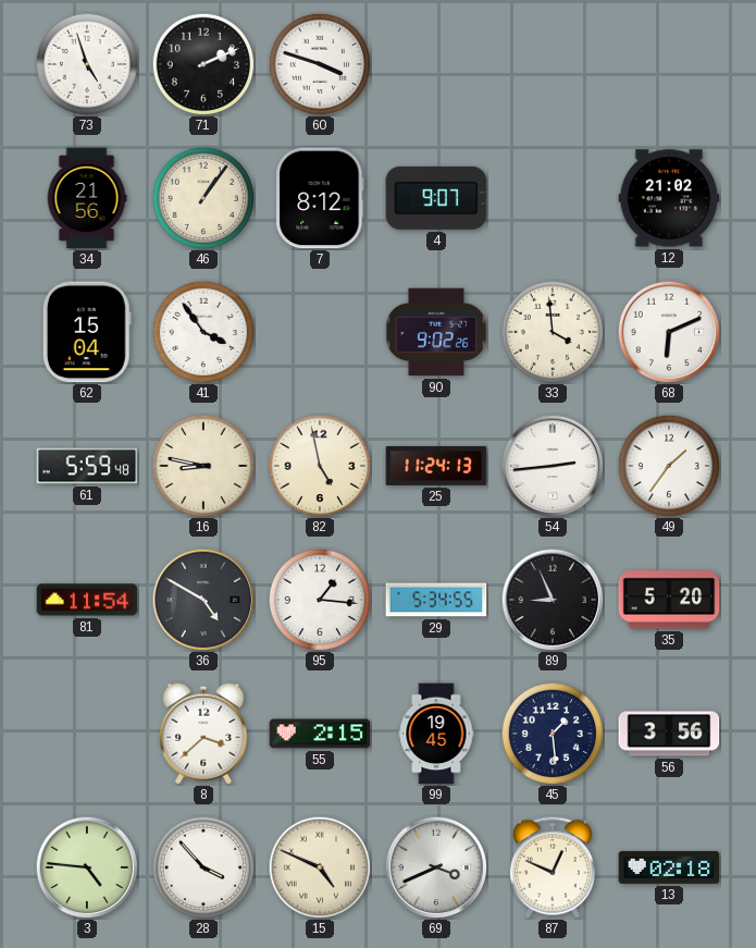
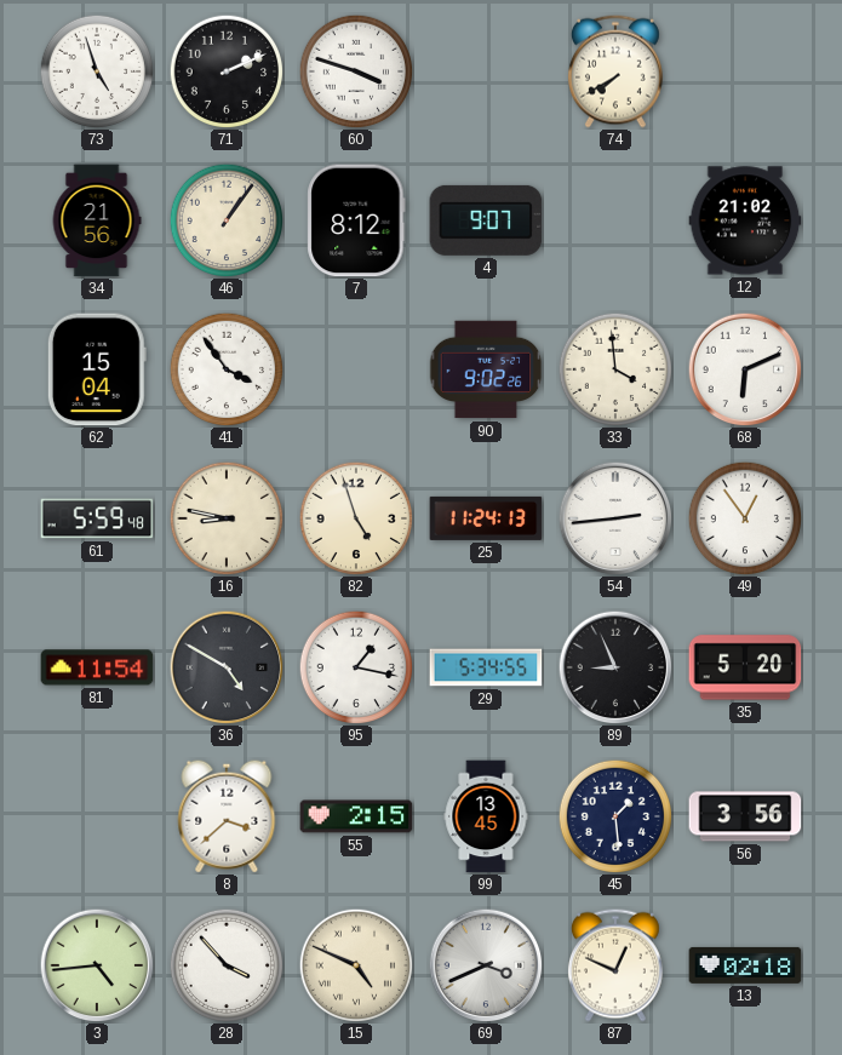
74: none -> 7:40
82: 4:58 -> 4:57
49: 1:36 -> 12:54
95: 1:16 -> 1:17
99: 19:45 -> 13:45
3: 4:46 -> 4:44
